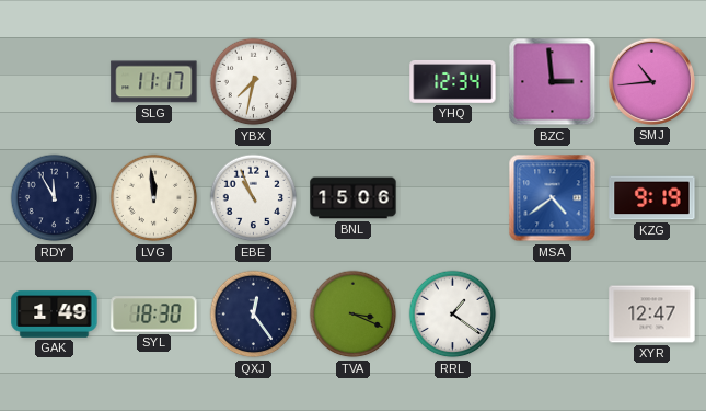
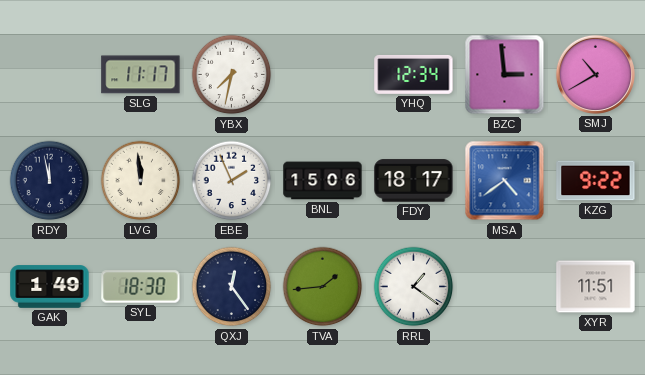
SMJ: 10:44 -> 10:40
RDY: 11:55 -> 11:58
EBE: 10:56 -> 1:56
FDY: none -> 18:17
KZG: 9:19 -> 9:22
TVA: 3:19 -> 1:44
XYR: 12:47 -> 11:51
